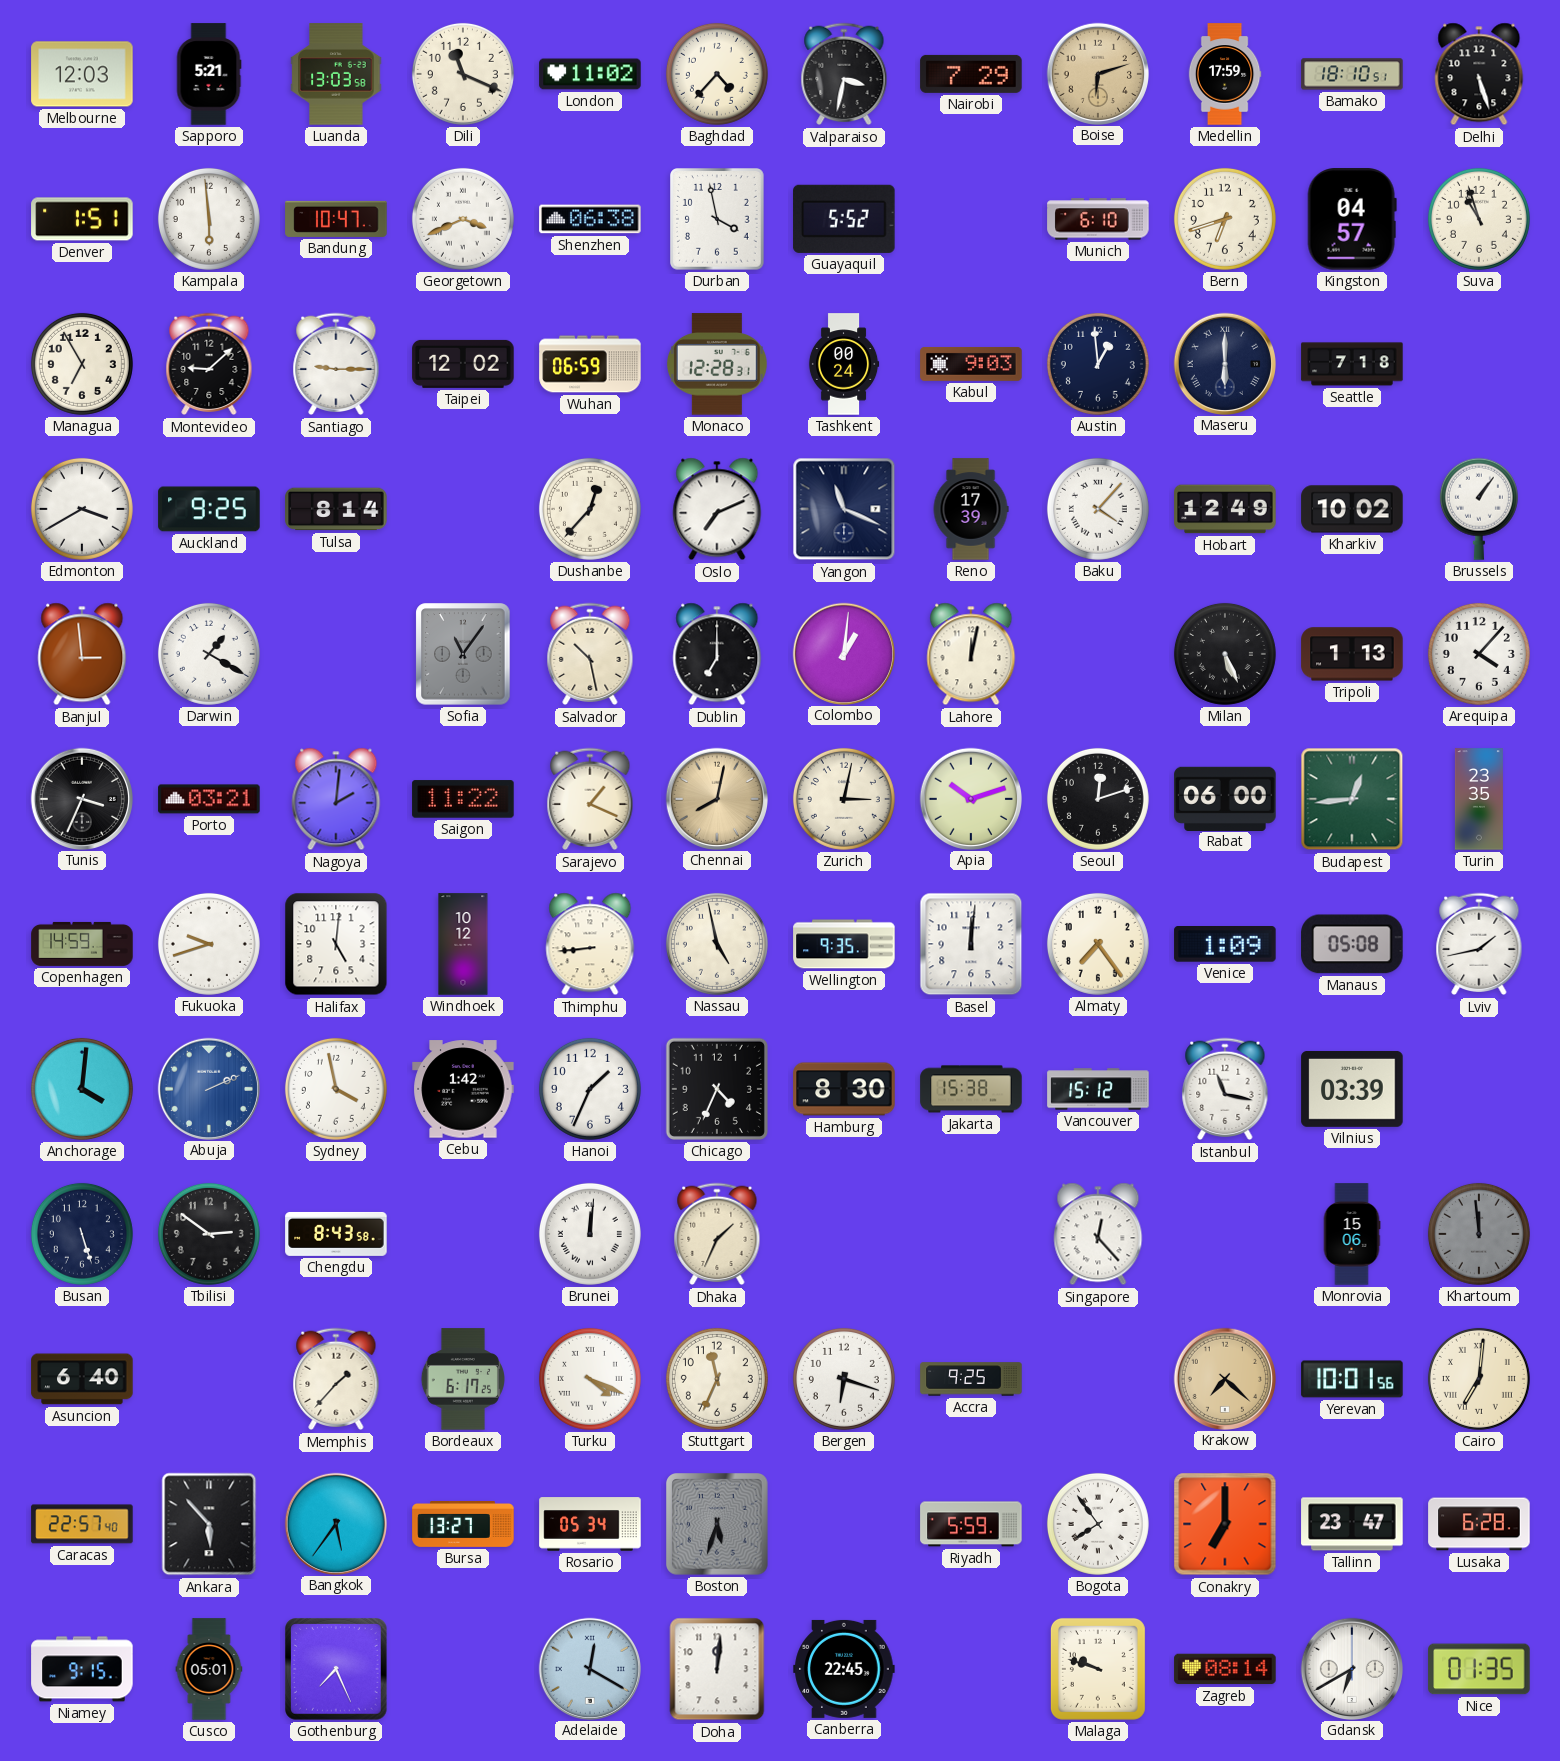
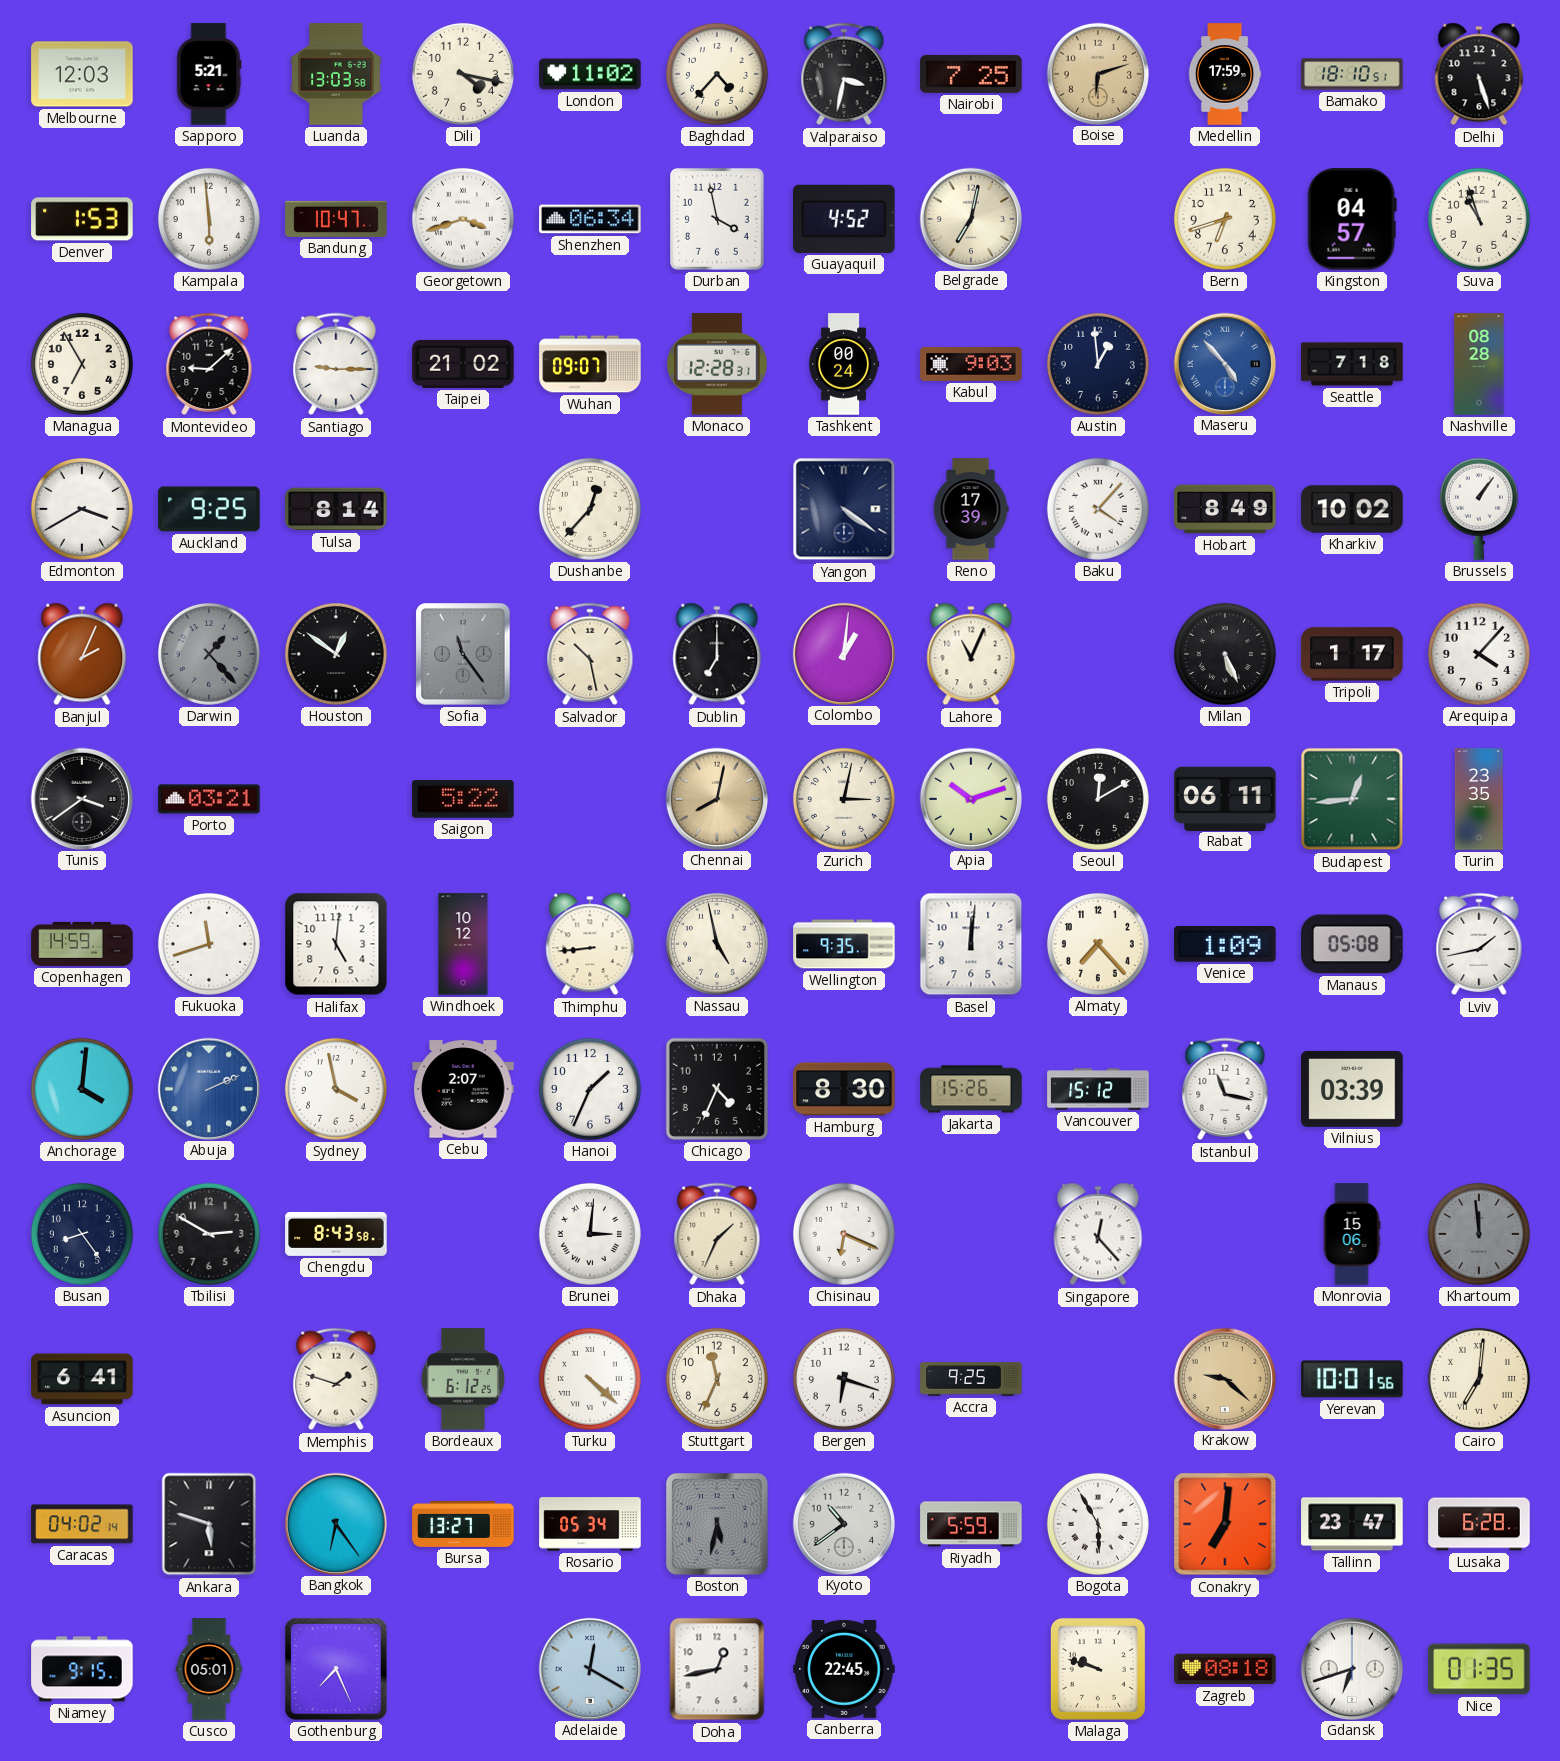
Dili: 11:19 -> 4:17
Nairobi: 7:29 -> 7:25
Denver: 1:51 -> 1:53
Georgetown: 3:41 -> 3:42
Shenzhen: 06:38 -> 06:34
Guayaquil: 5:52 -> 4:52
Belgrade: none -> 7:02
Munich: 6:10 -> none
Taipei: 12:02 -> 21:02
Wuhan: 06:59 -> 09:07
Maseru: 6:00 -> 4:53
Maseru dial: navy -> blue
Nashville: none -> 08:28
Oslo: 7:11 -> none
Yangon: 11:19 -> 4:21
Hobart: 12:49 -> 8:49
Banjul: 2:59 -> 2:04
Darwin: 1:20 -> 1:23
Darwin dial: white -> grey
Houston: none -> 12:51
Sofia: 11:06 -> 11:24
Lahore: 12:02 -> 11:04
Tripoli: 1:13 -> 1:17
Tunis: 3:34 -> 3:39
Nagoya: 2:01 -> none
Saigon: 11:22 -> 5:22
Sarajevo: 1:19 -> none
Seoul: 12:12 -> 12:10
Rabat: 06:00 -> 06:11
Fukuoka: 9:42 -> 11:42
Almaty: 7:24 -> 7:23
Cebu: 1:42 -> 2:07
Jakarta: 15:38 -> 15:26
Busan: 5:27 -> 8:24
Tbilisi: 2:51 -> 2:50
Brunei: 12:01 -> 3:01
Chisinau: none -> 6:19
Asuncion: 6:40 -> 6:41
Memphis: 1:37 -> 1:48
Bordeaux: 6:17 -> 6:12
Turku: 4:19 -> 4:22
Krakow: 7:22 -> 9:22
Caracas: 22:57 -> 04:02
Ankara: 5:53 -> 5:48
Bangkok: 5:36 -> 6:24
Boston: 5:33 -> 5:32
Kyoto: none -> 10:39
Bogota: 7:54 -> 5:55
Conakry: 7:00 -> 7:01
Doha: 12:01 -> 12:43
Zagreb: 08:14 -> 08:18
Gdansk: 6:40 -> 6:42
